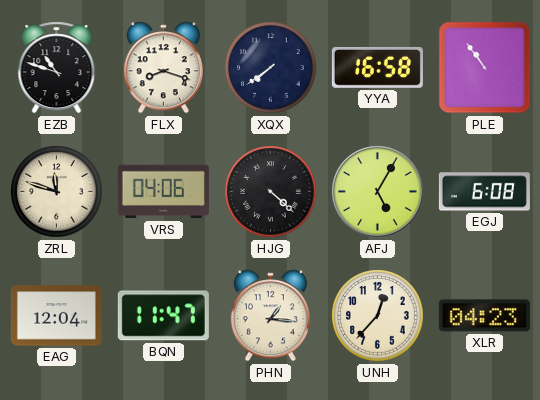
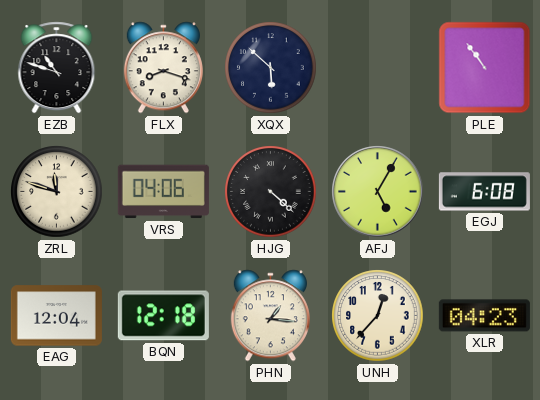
XQX: 7:39 -> 5:52
YYA: 16:58 -> none
BQN: 11:47 -> 12:18
